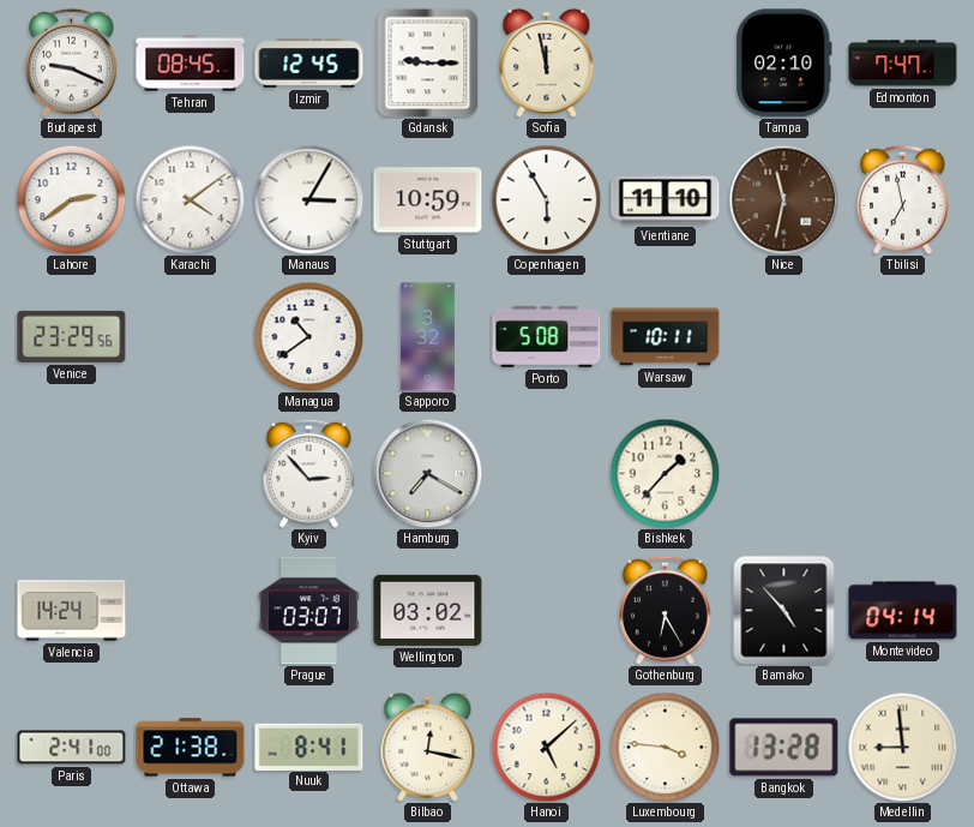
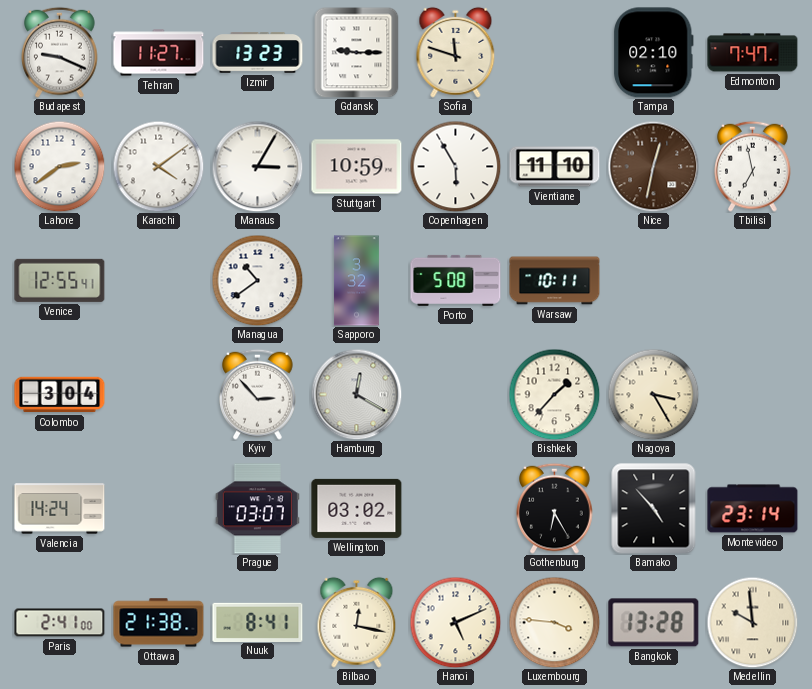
Tehran: 08:45 -> 11:27
Izmir: 12:45 -> 13:23
Sofia: 11:58 -> 11:48
Nice: 11:32 -> 12:32
Venice: 23:29 -> 12:55
Colombo: none -> 3:04
Hamburg: 7:20 -> 12:20
Nagoya: none -> 3:25
Montevideo: 04:14 -> 23:14
Hanoi: 5:08 -> 5:11
Medellin: 8:59 -> 9:59
